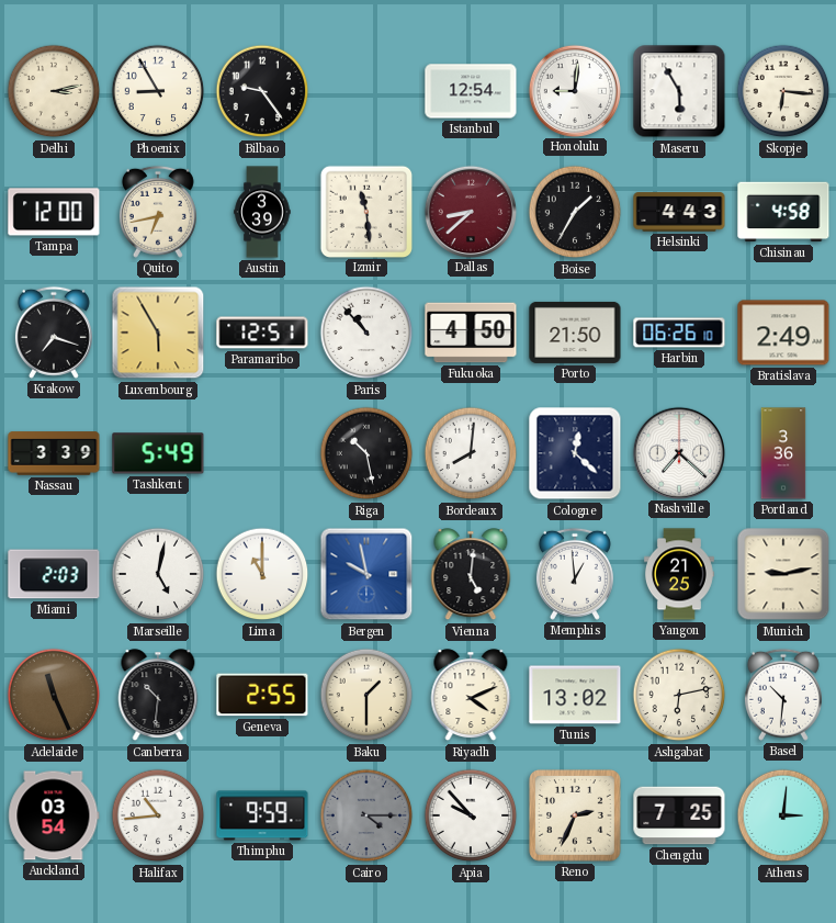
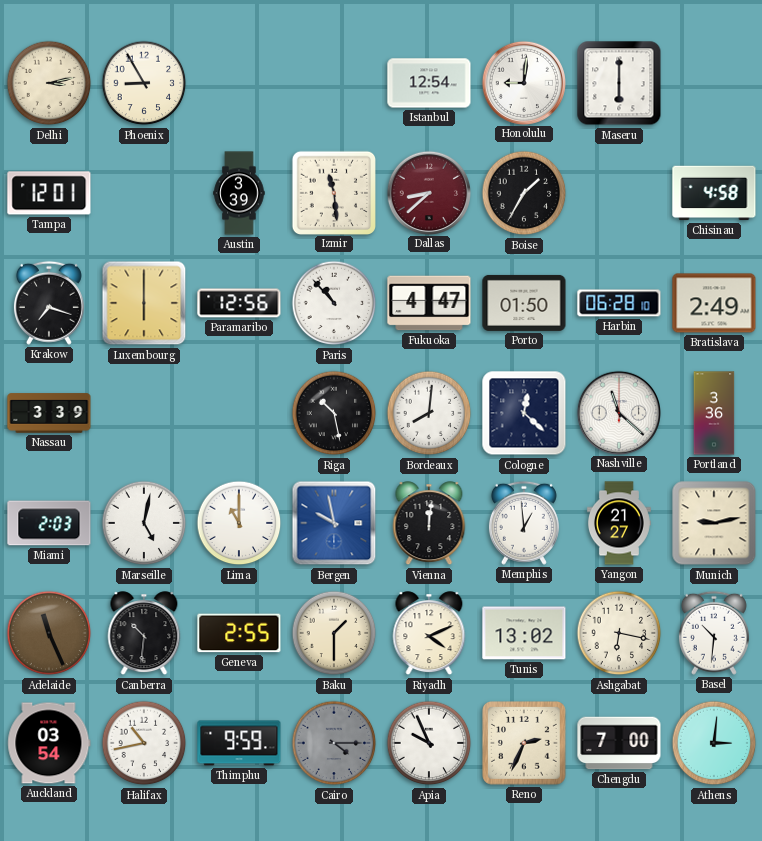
Bilbao: 9:24 -> none
Maseru: 5:55 -> 6:00
Skopje: 6:16 -> none
Tampa: 12:00 -> 12:01
Quito: 6:43 -> none
Helsinki: 4:43 -> none
Luxembourg: 5:55 -> 6:00
Paramaribo: 12:51 -> 12:56
Fukuoka: 4:50 -> 4:47
Porto: 21:50 -> 01:50
Harbin: 06:26 -> 06:28
Tashkent: 5:49 -> none
Nashville: 7:22 -> 11:22
Vienna: 5:01 -> 12:01
Yangon: 21:25 -> 21:27
Ashgabat: 6:13 -> 6:17
Halifax: 10:44 -> 10:43
Apia: 9:53 -> 9:56
Chengdu: 7:25 -> 7:00
